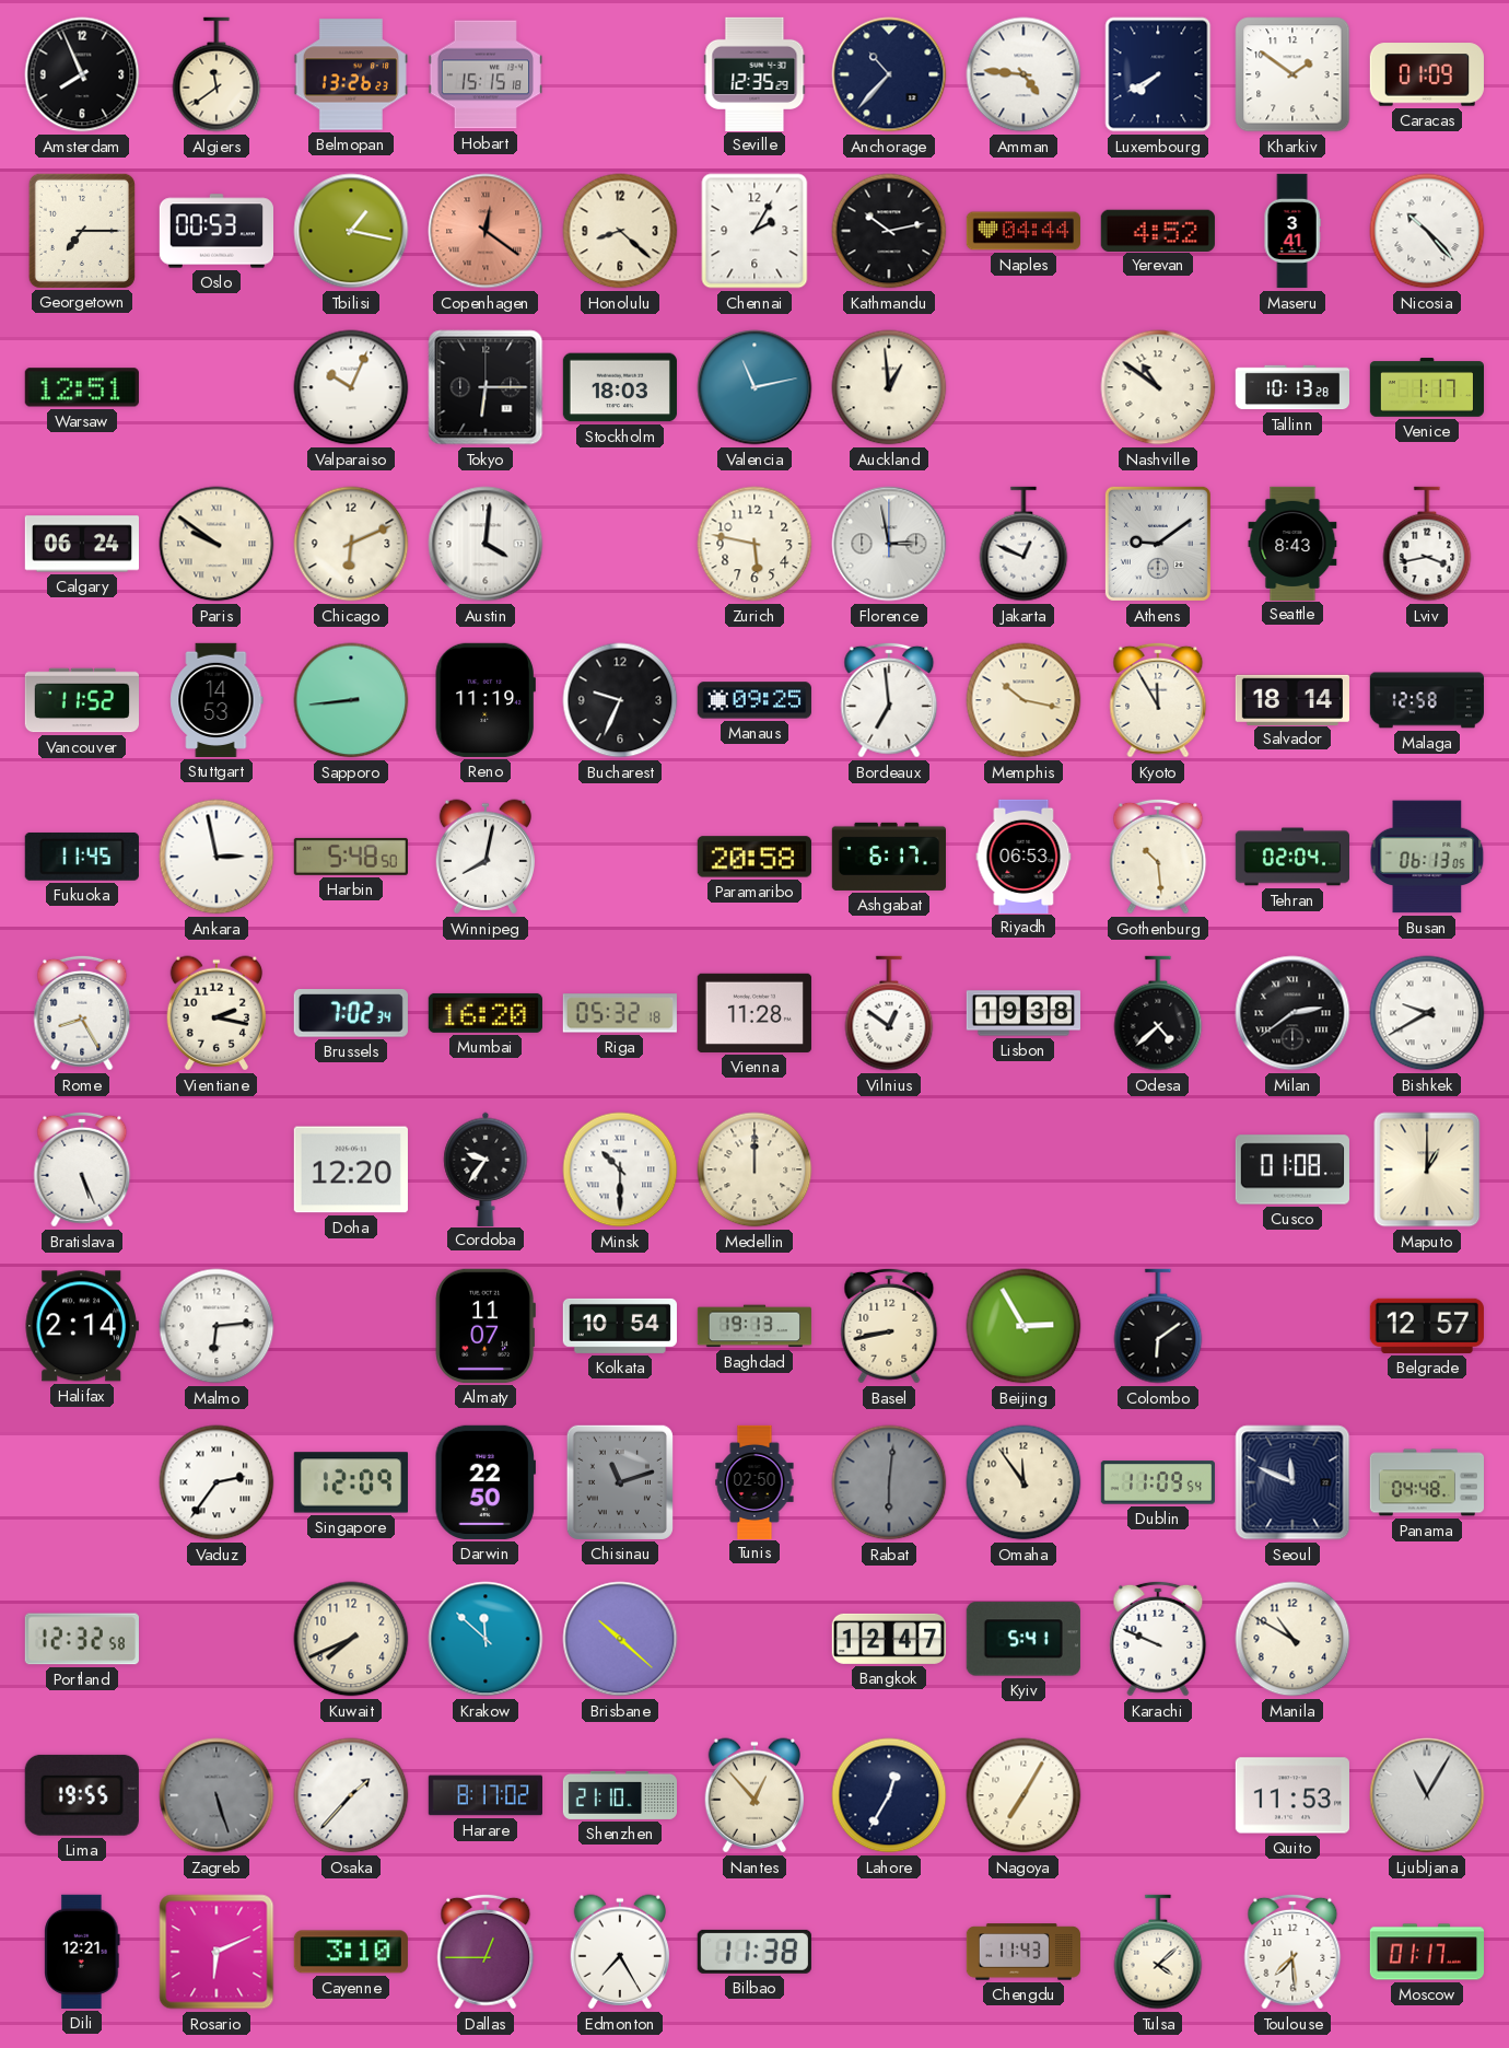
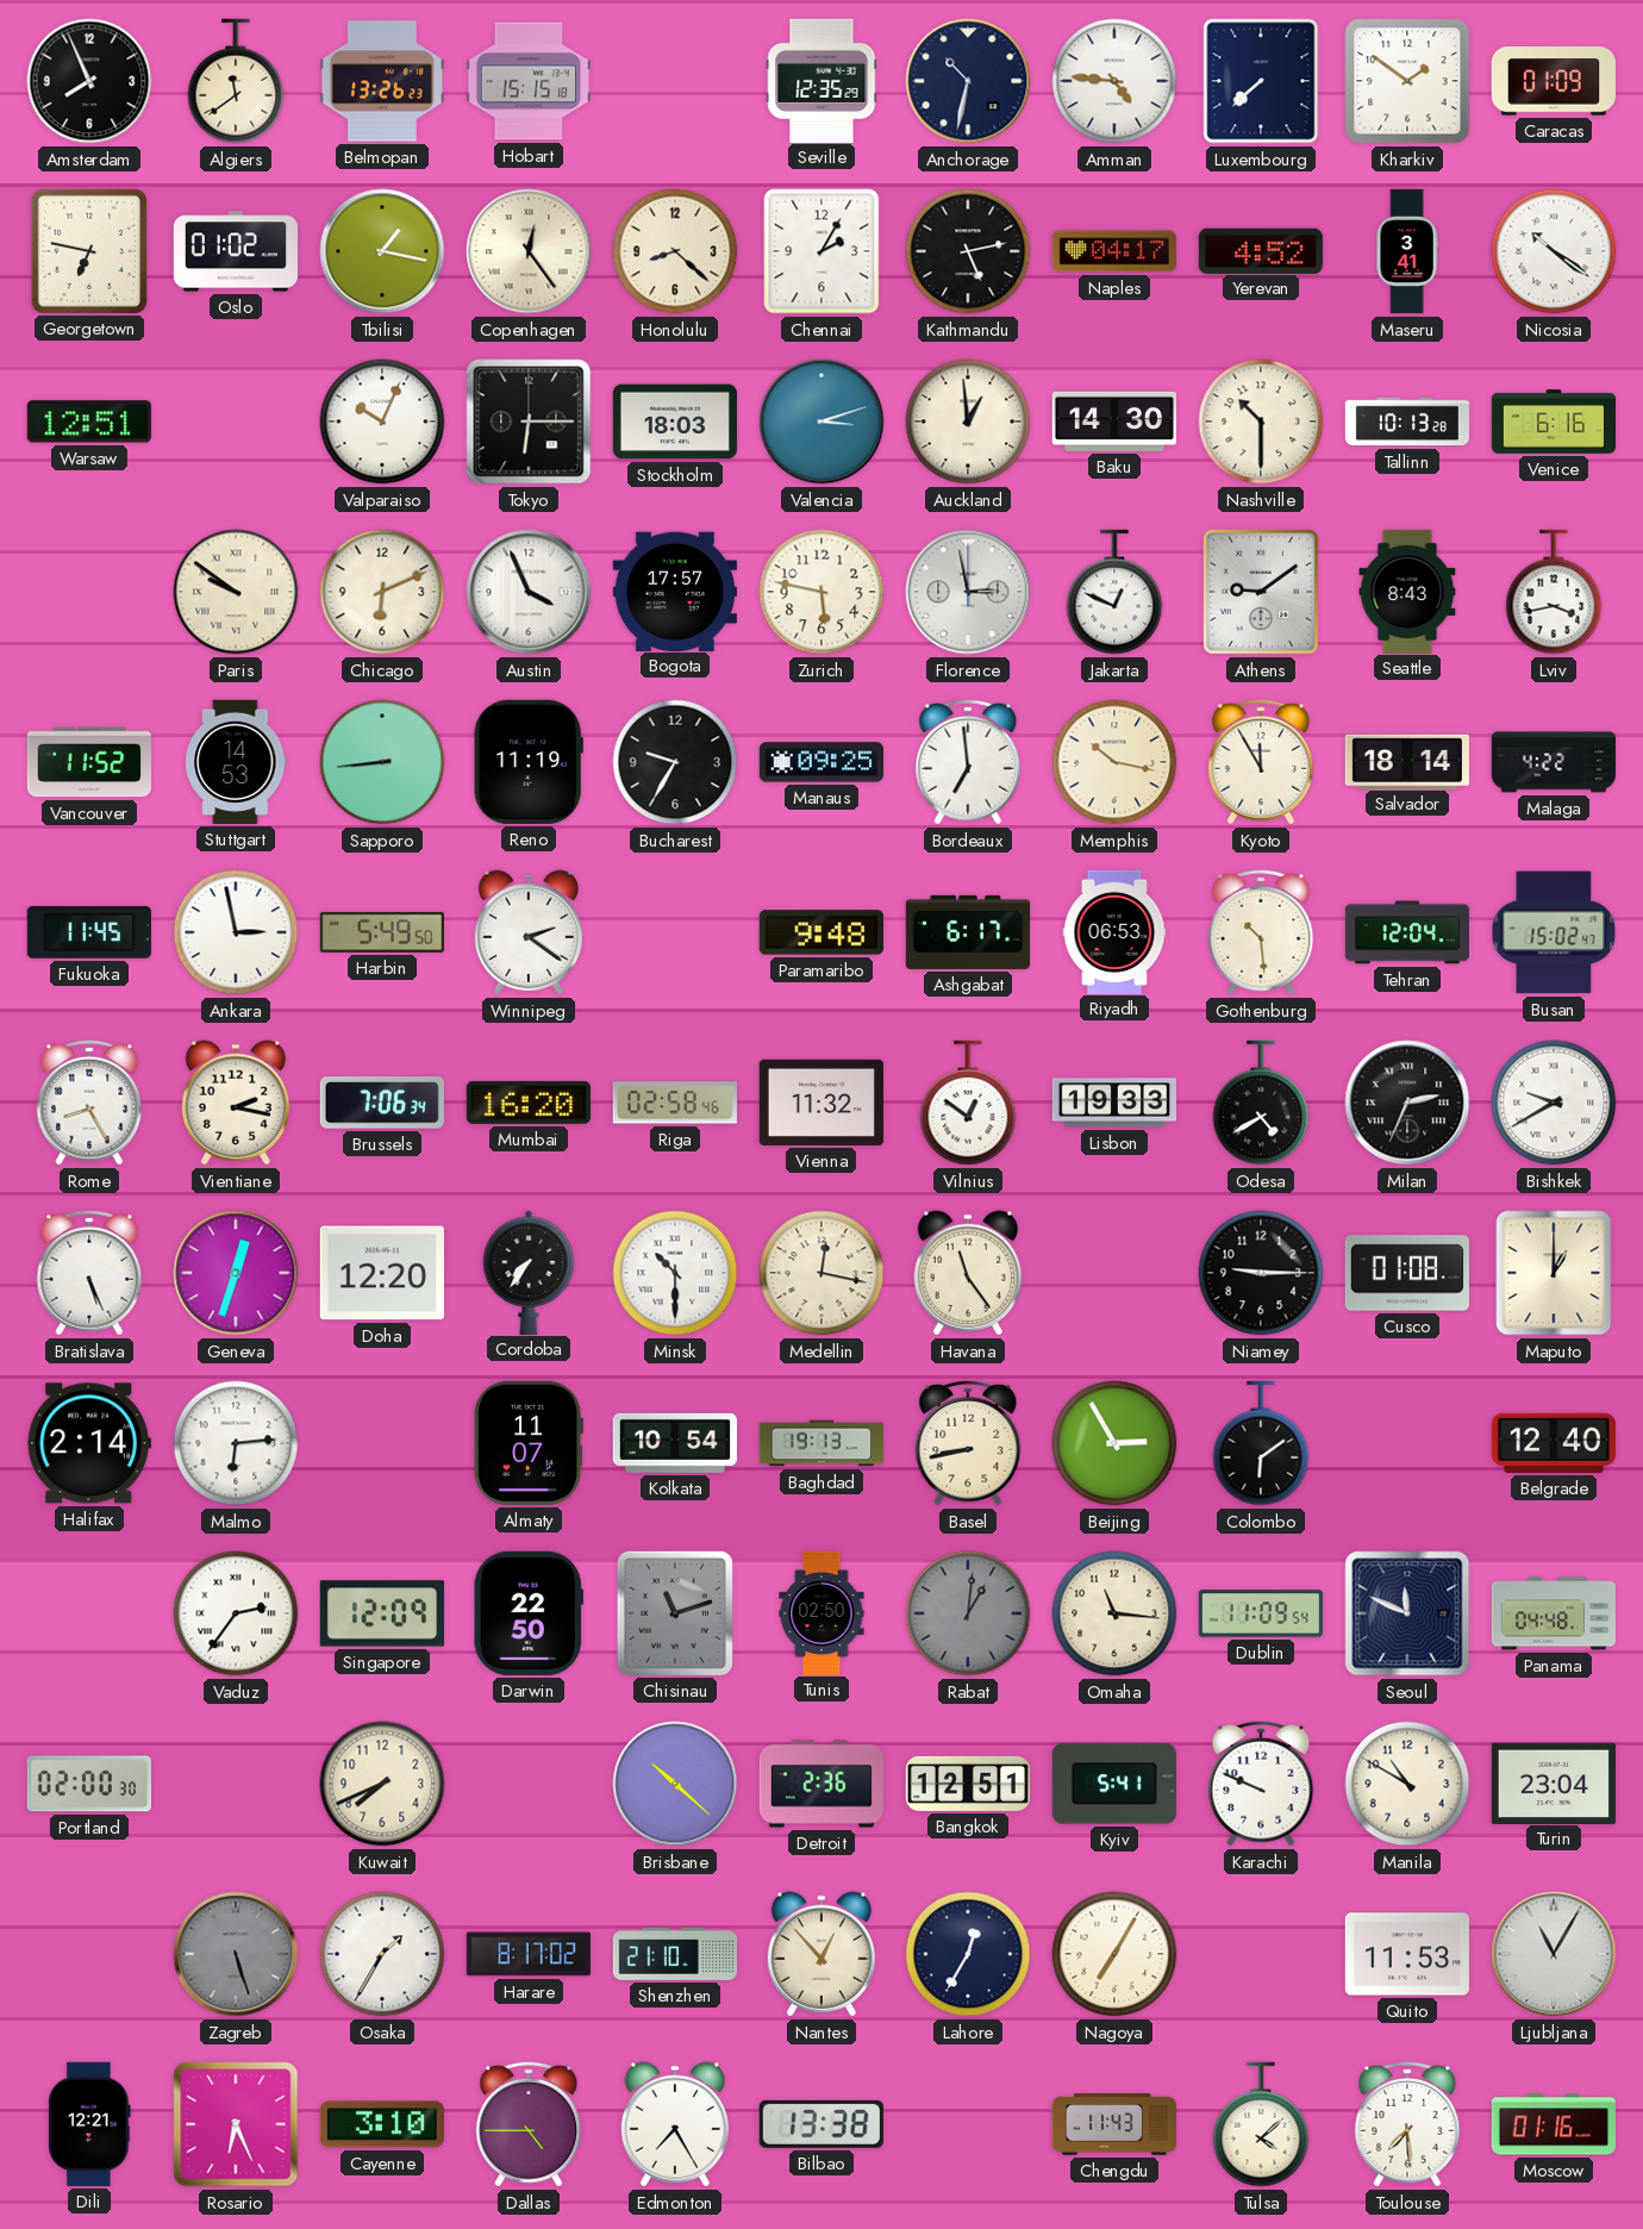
Anchorage: 10:37 -> 10:32
Luxembourg: 7:40 -> 7:38
Georgetown: 7:15 -> 6:47
Oslo: 00:53 -> 01:02
Copenhagen: 12:21 -> 12:24
Copenhagen dial: salmon -> cream
Kathmandu: 10:13 -> 5:13
Naples: 04:44 -> 04:17
Nicosia: 10:23 -> 10:21
Valencia: 11:13 -> 3:12
Baku: none -> 14:30
Nashville: 10:51 -> 10:30
Venice: 1:17 -> 6:16
Calgary: 06:24 -> none
Austin: 4:01 -> 3:56
Bogota: none -> 17:57
Bucharest: 9:34 -> 9:35
Malaga: 12:58 -> 4:22
Harbin: 5:48 -> 5:49
Winnipeg: 8:02 -> 2:21
Paramaribo: 20:58 -> 9:48
Tehran: 02:04 -> 12:04
Busan: 06:13 -> 15:02
Brussels: 7:02 -> 7:06
Riga: 05:32 -> 02:58
Vienna: 11:28 -> 11:32
Lisbon: 19:38 -> 19:33
Odesa: 4:38 -> 4:40
Milan: 2:39 -> 2:34
Geneva: none -> 12:33
Cordoba: 9:36 -> 7:36
Medellin: 12:00 -> 12:17
Havana: none -> 11:24
Niamey: none -> 9:15
Belgrade: 12:57 -> 12:40
Rabat: 6:01 -> 1:01
Omaha: 11:54 -> 11:16
Portland: 12:32 -> 02:00
Krakow: 11:52 -> none
Detroit: none -> 2:36
Bangkok: 12:47 -> 12:51
Turin: none -> 23:04
Lima: 19:55 -> none
Osaka: 1:37 -> 1:35
Rosario: 6:11 -> 6:26
Dallas: 12:45 -> 4:45
Bilbao: 11:38 -> 13:38
Moscow: 01:17 -> 01:16
